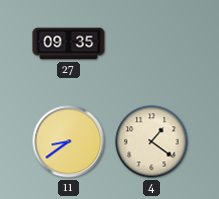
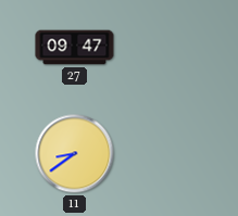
27: 09:35 -> 09:47
4: 1:21 -> none
